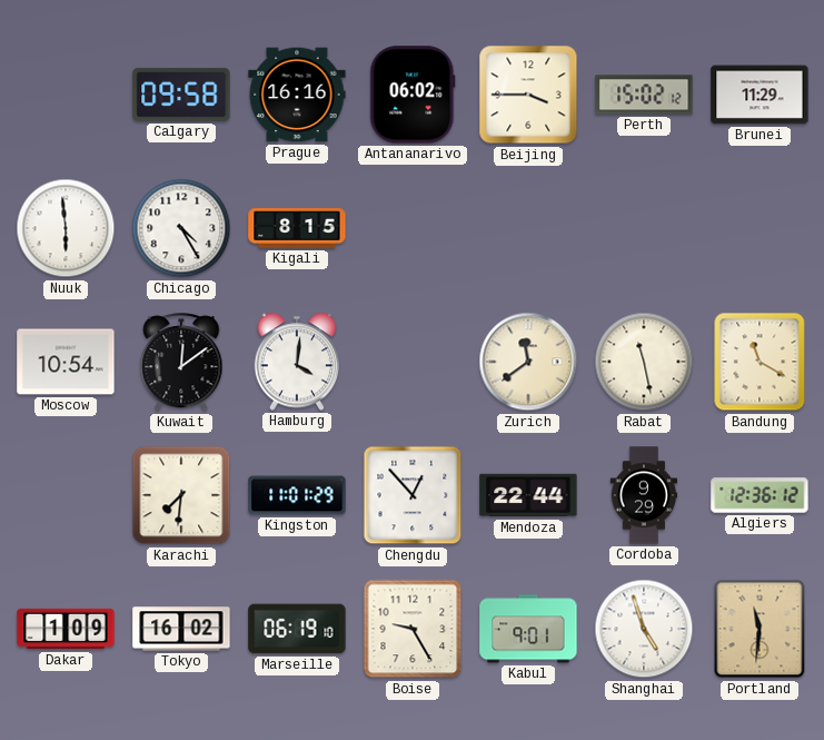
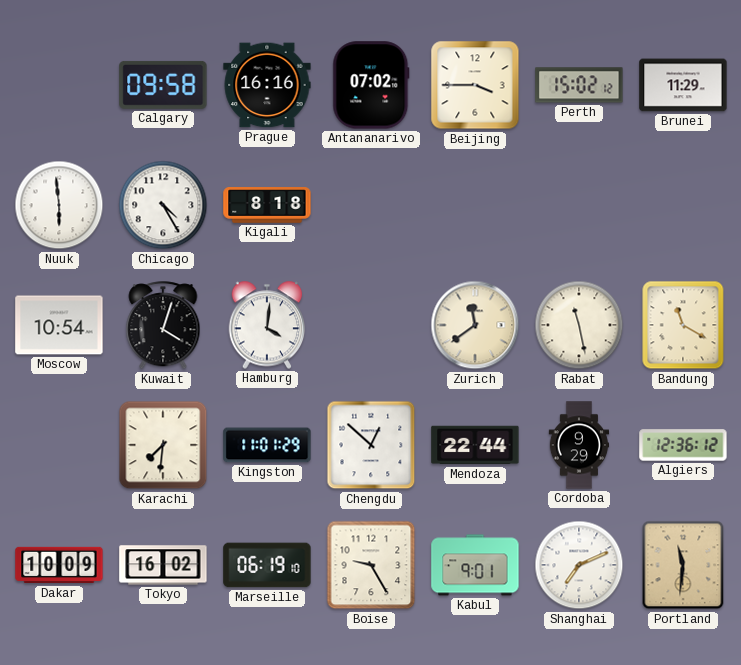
Antananarivo: 06:02 -> 07:02
Kigali: 8:15 -> 8:18
Kuwait: 12:09 -> 4:03
Chengdu: 12:53 -> 12:52
Dakar: 1:09 -> 10:09
Shanghai: 4:57 -> 7:11
